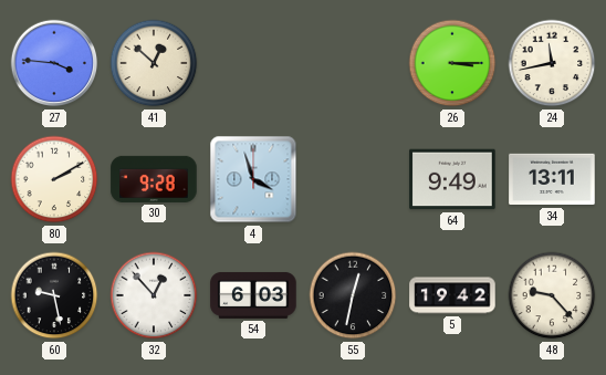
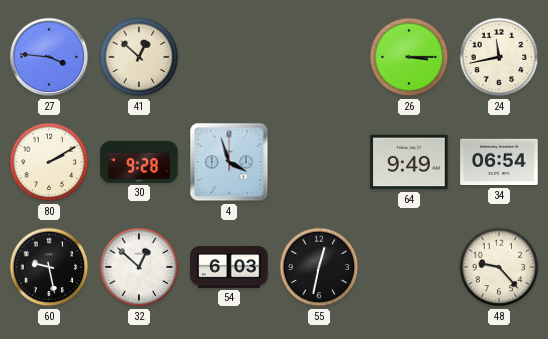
34: 13:11 -> 06:54
32: 12:53 -> 12:52
5: 19:42 -> none
